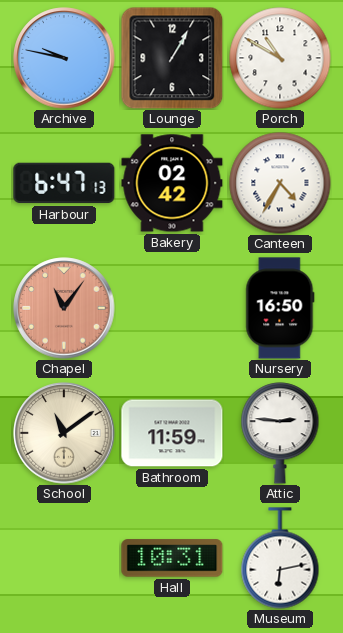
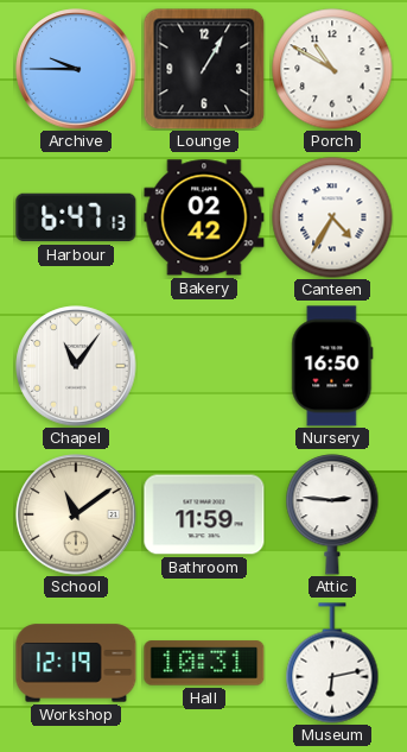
Archive: 9:47 -> 9:45
Chapel dial: salmon -> white
Workshop: none -> 12:19
